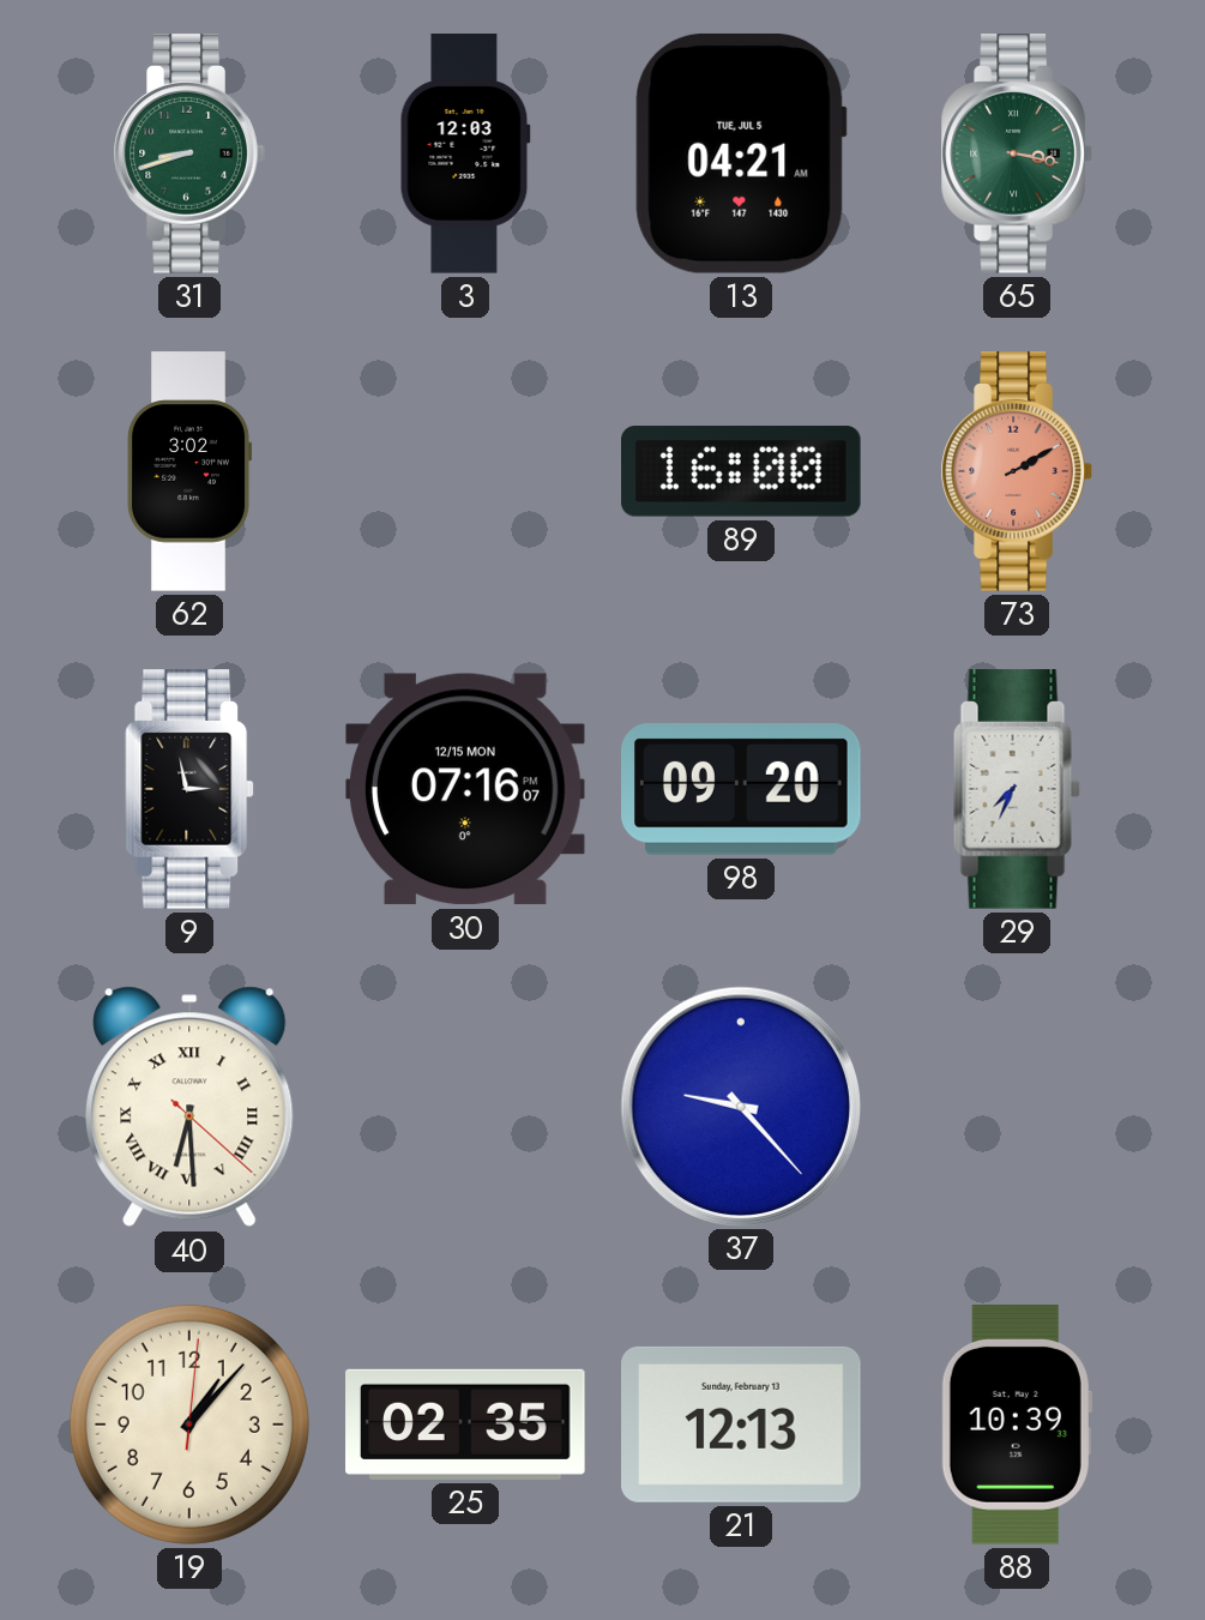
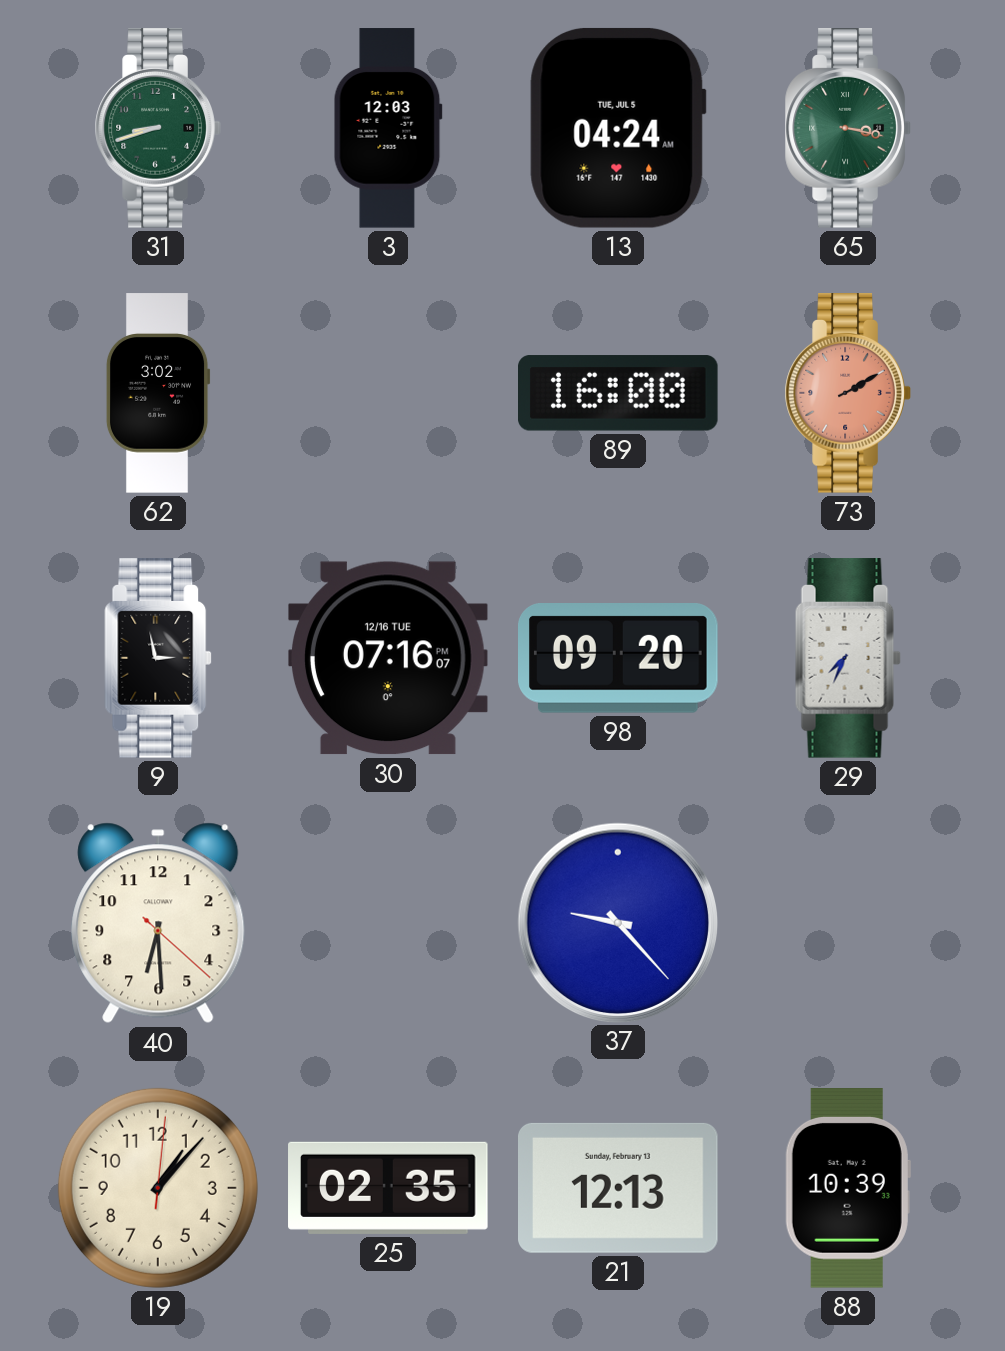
13: 04:21 -> 04:24
30 date: 12/15 MON -> 12/16 TUE
40 numerals: Roman -> Arabic
